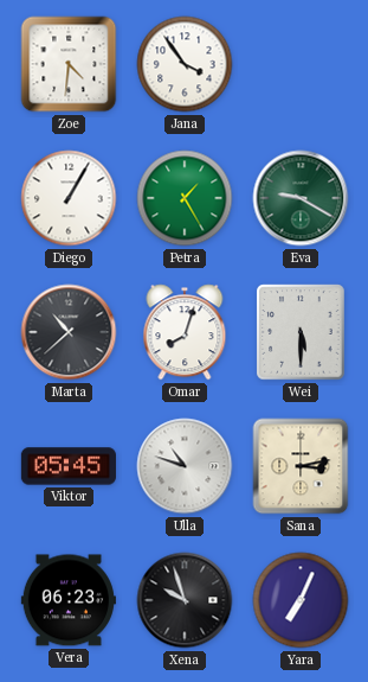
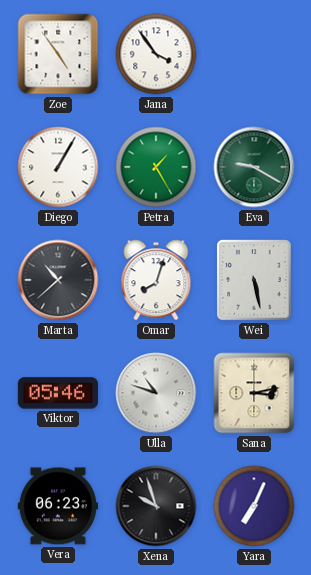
Zoe: 4:31 -> 4:54
Wei: 5:30 -> 5:28
Viktor: 05:45 -> 05:46
